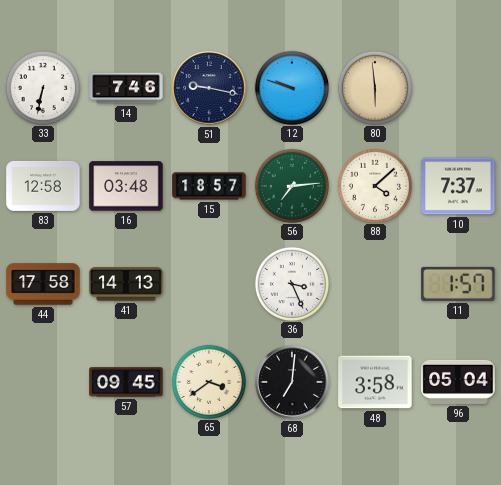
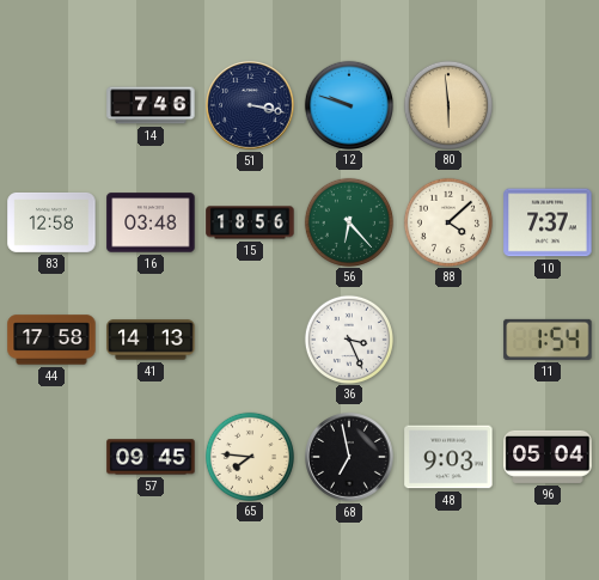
33: 6:32 -> none
51: 9:17 -> 3:17
15: 18:57 -> 18:56
56: 7:14 -> 6:23
11: 1:57 -> 1:54
65: 3:39 -> 7:46
68: 7:01 -> 6:58
48: 3:58 -> 9:03
